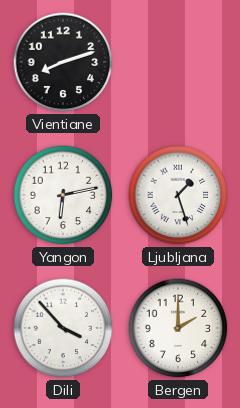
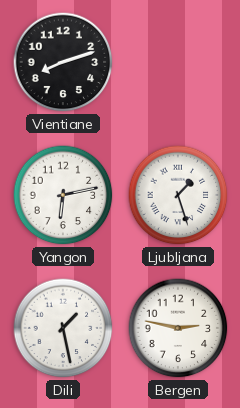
Dili: 3:53 -> 1:28
Bergen: 2:00 -> 2:47
